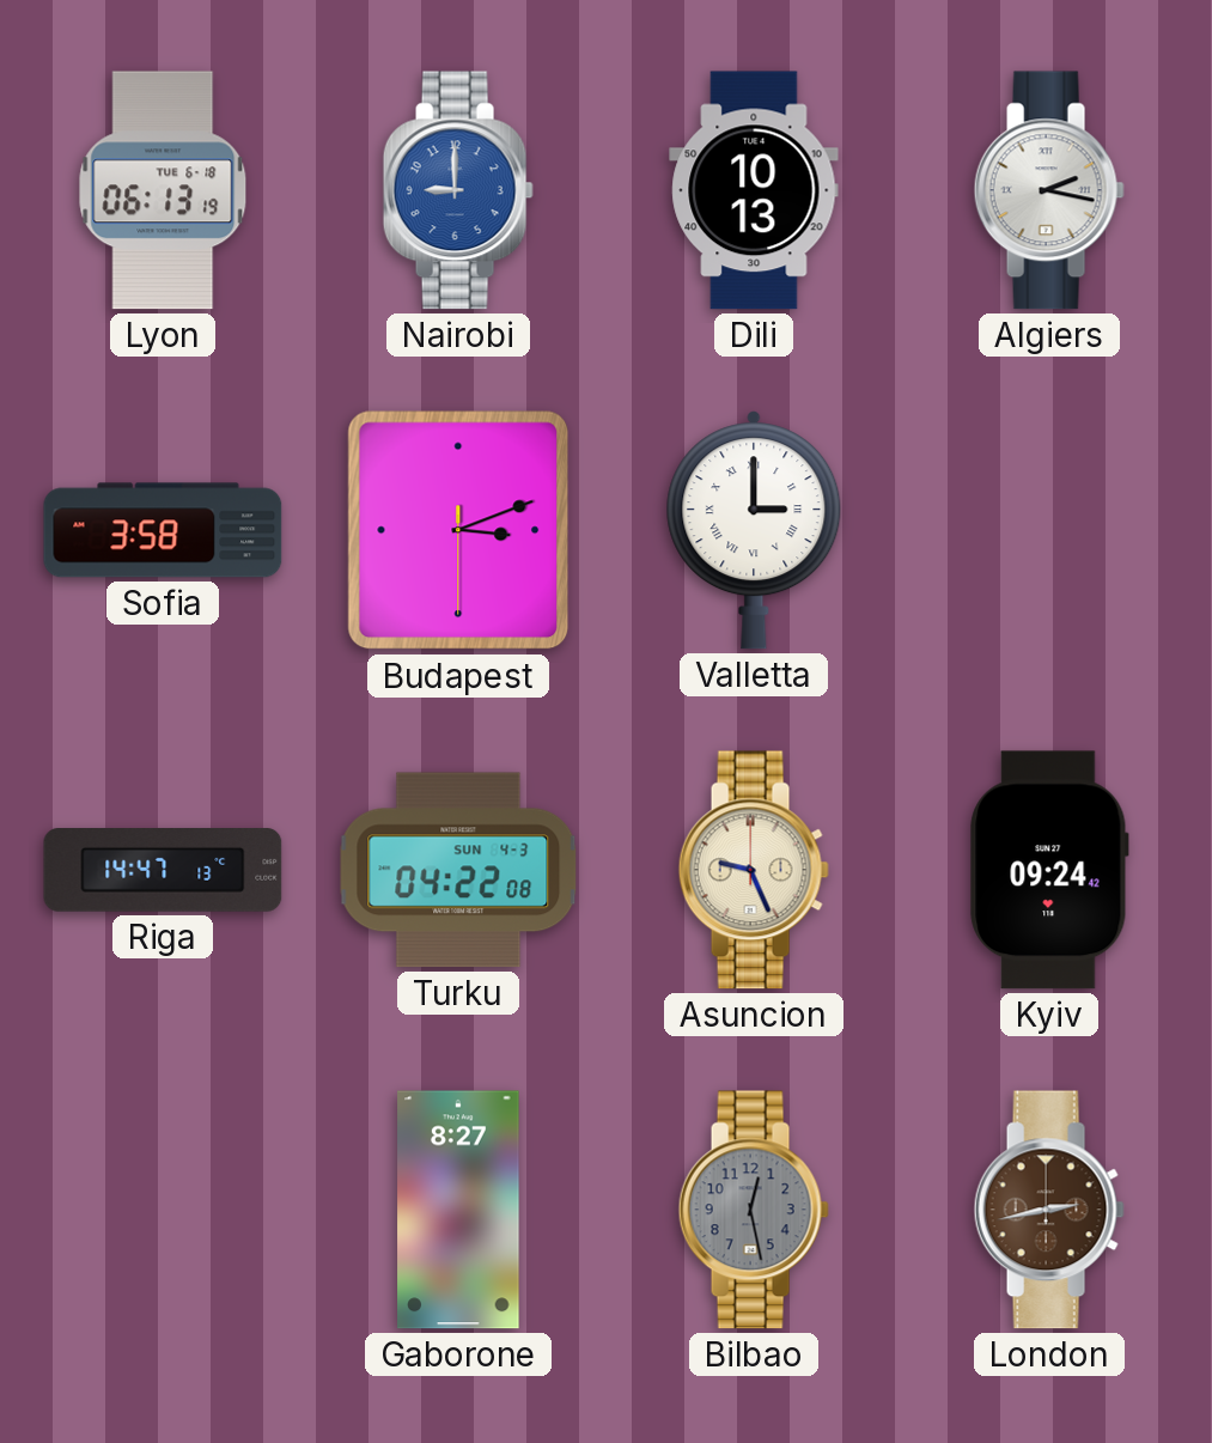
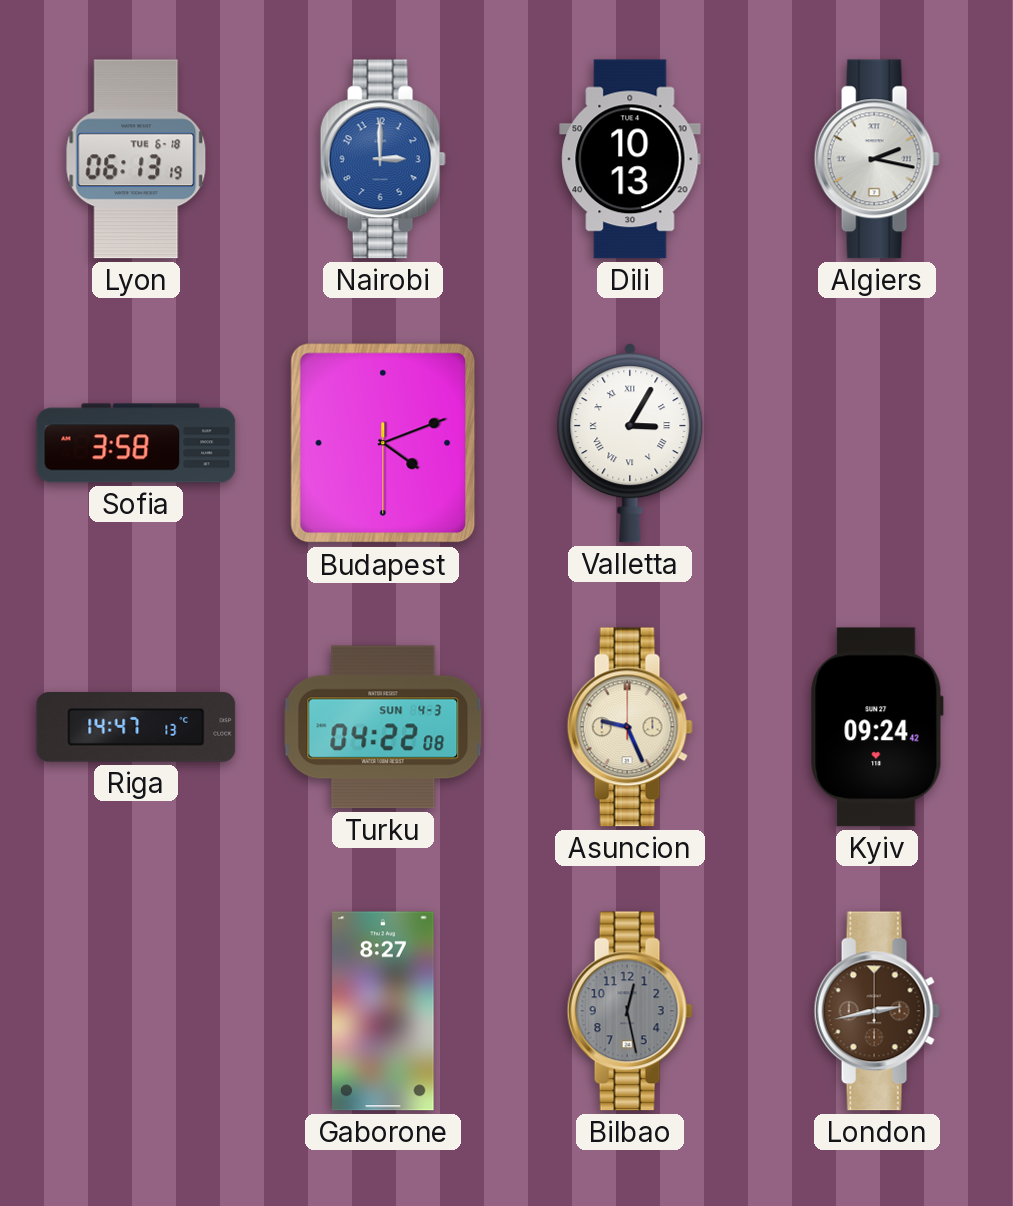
Nairobi: 9:00 -> 3:00
Budapest: 3:11 -> 4:11
Valletta: 3:00 -> 3:05
